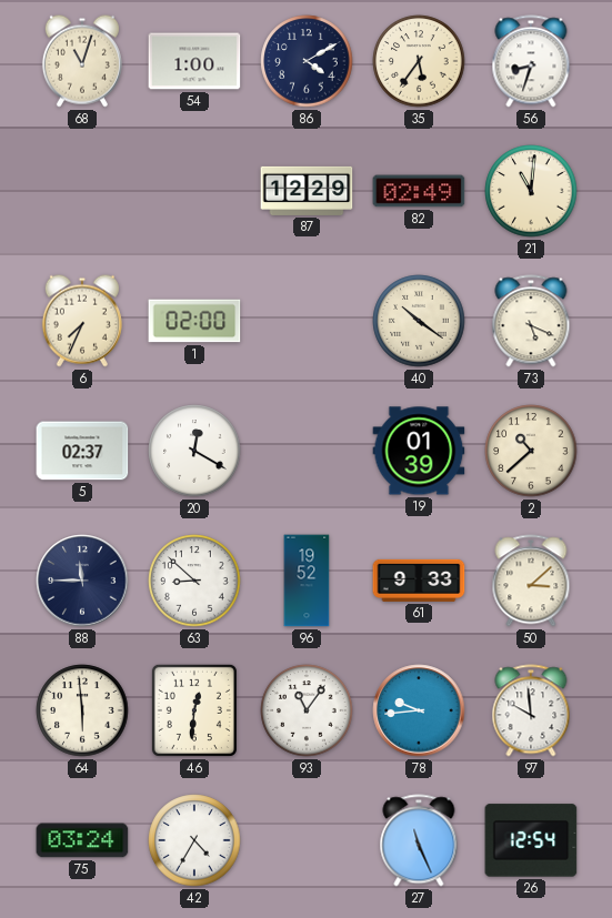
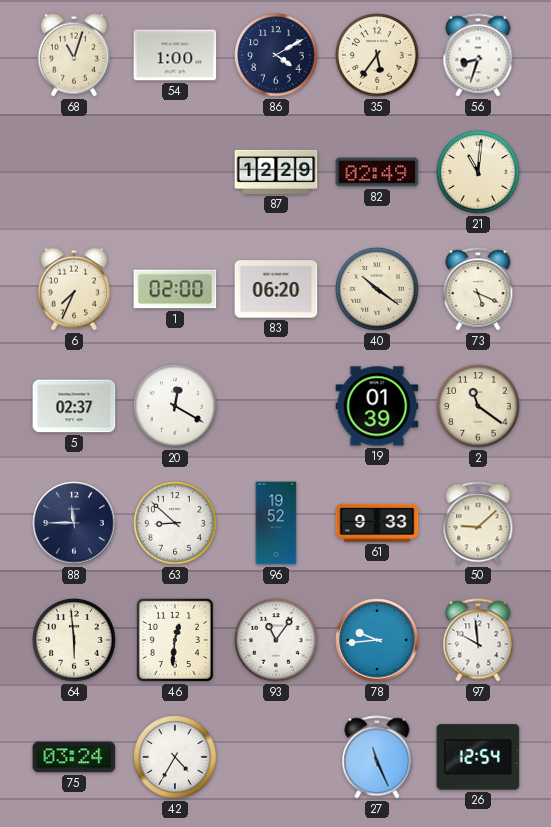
83: none -> 06:20
2: 10:38 -> 11:21
50: 3:08 -> 9:08
